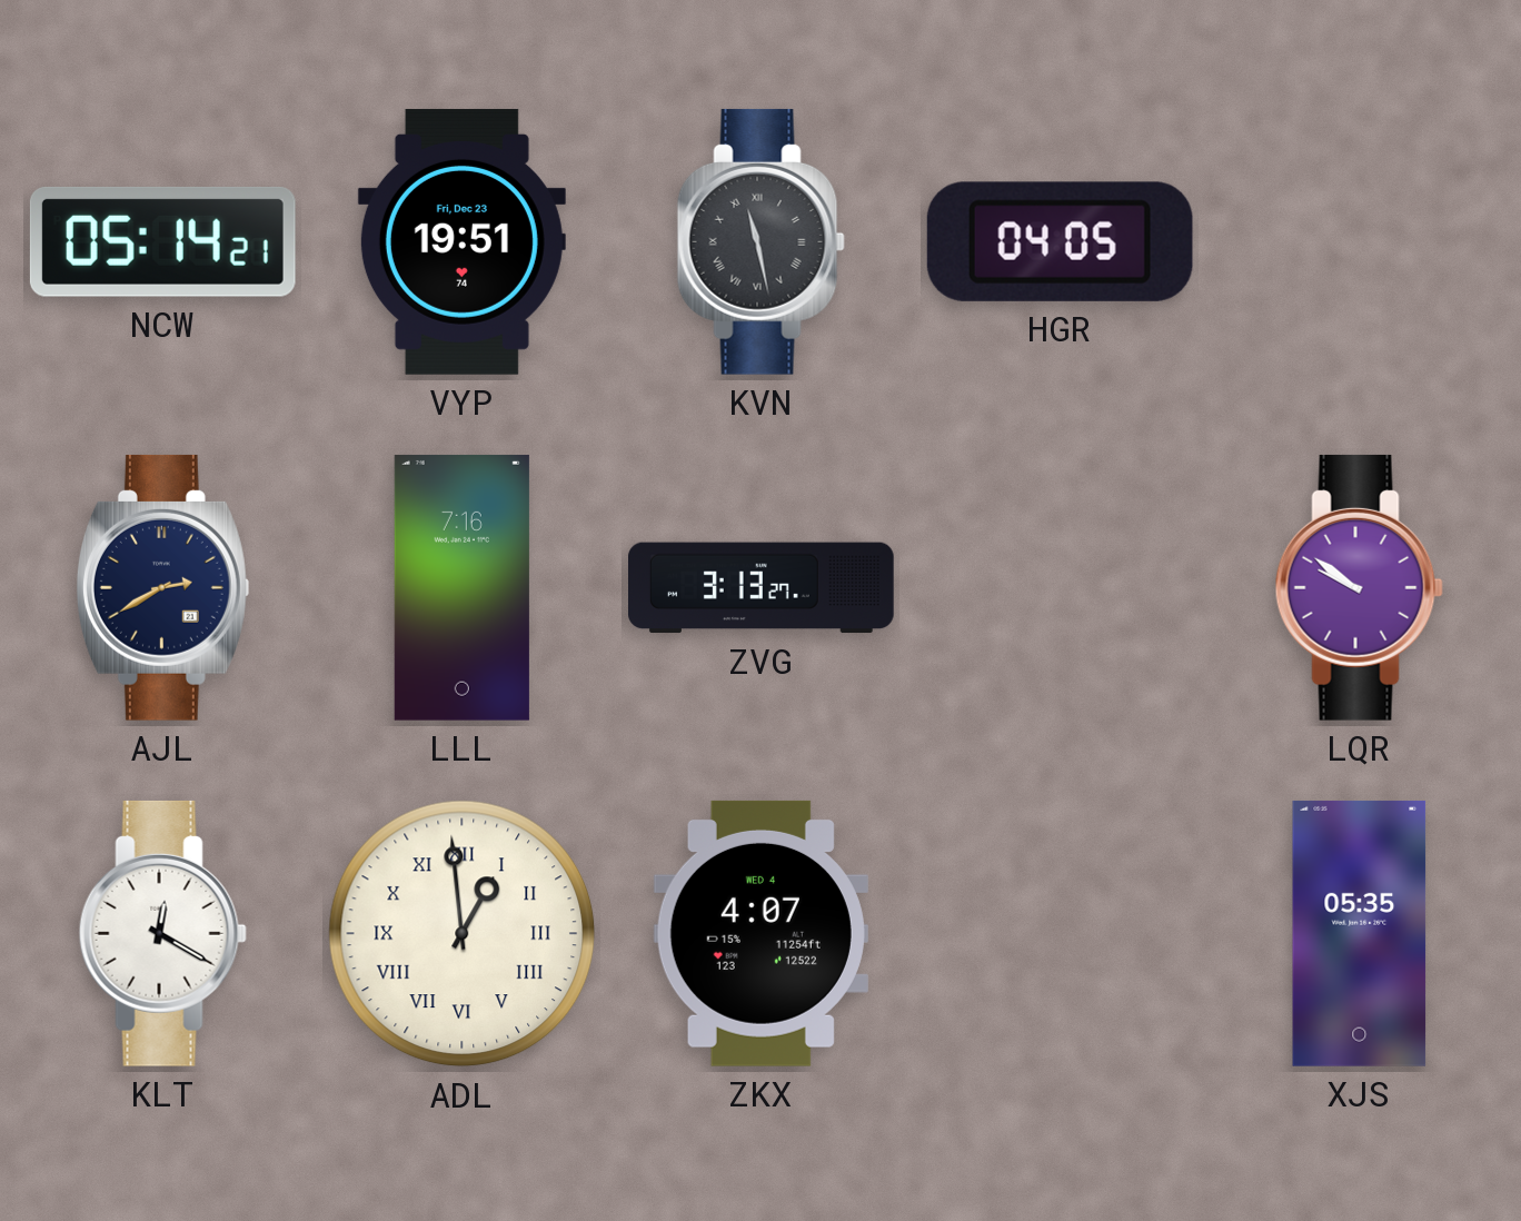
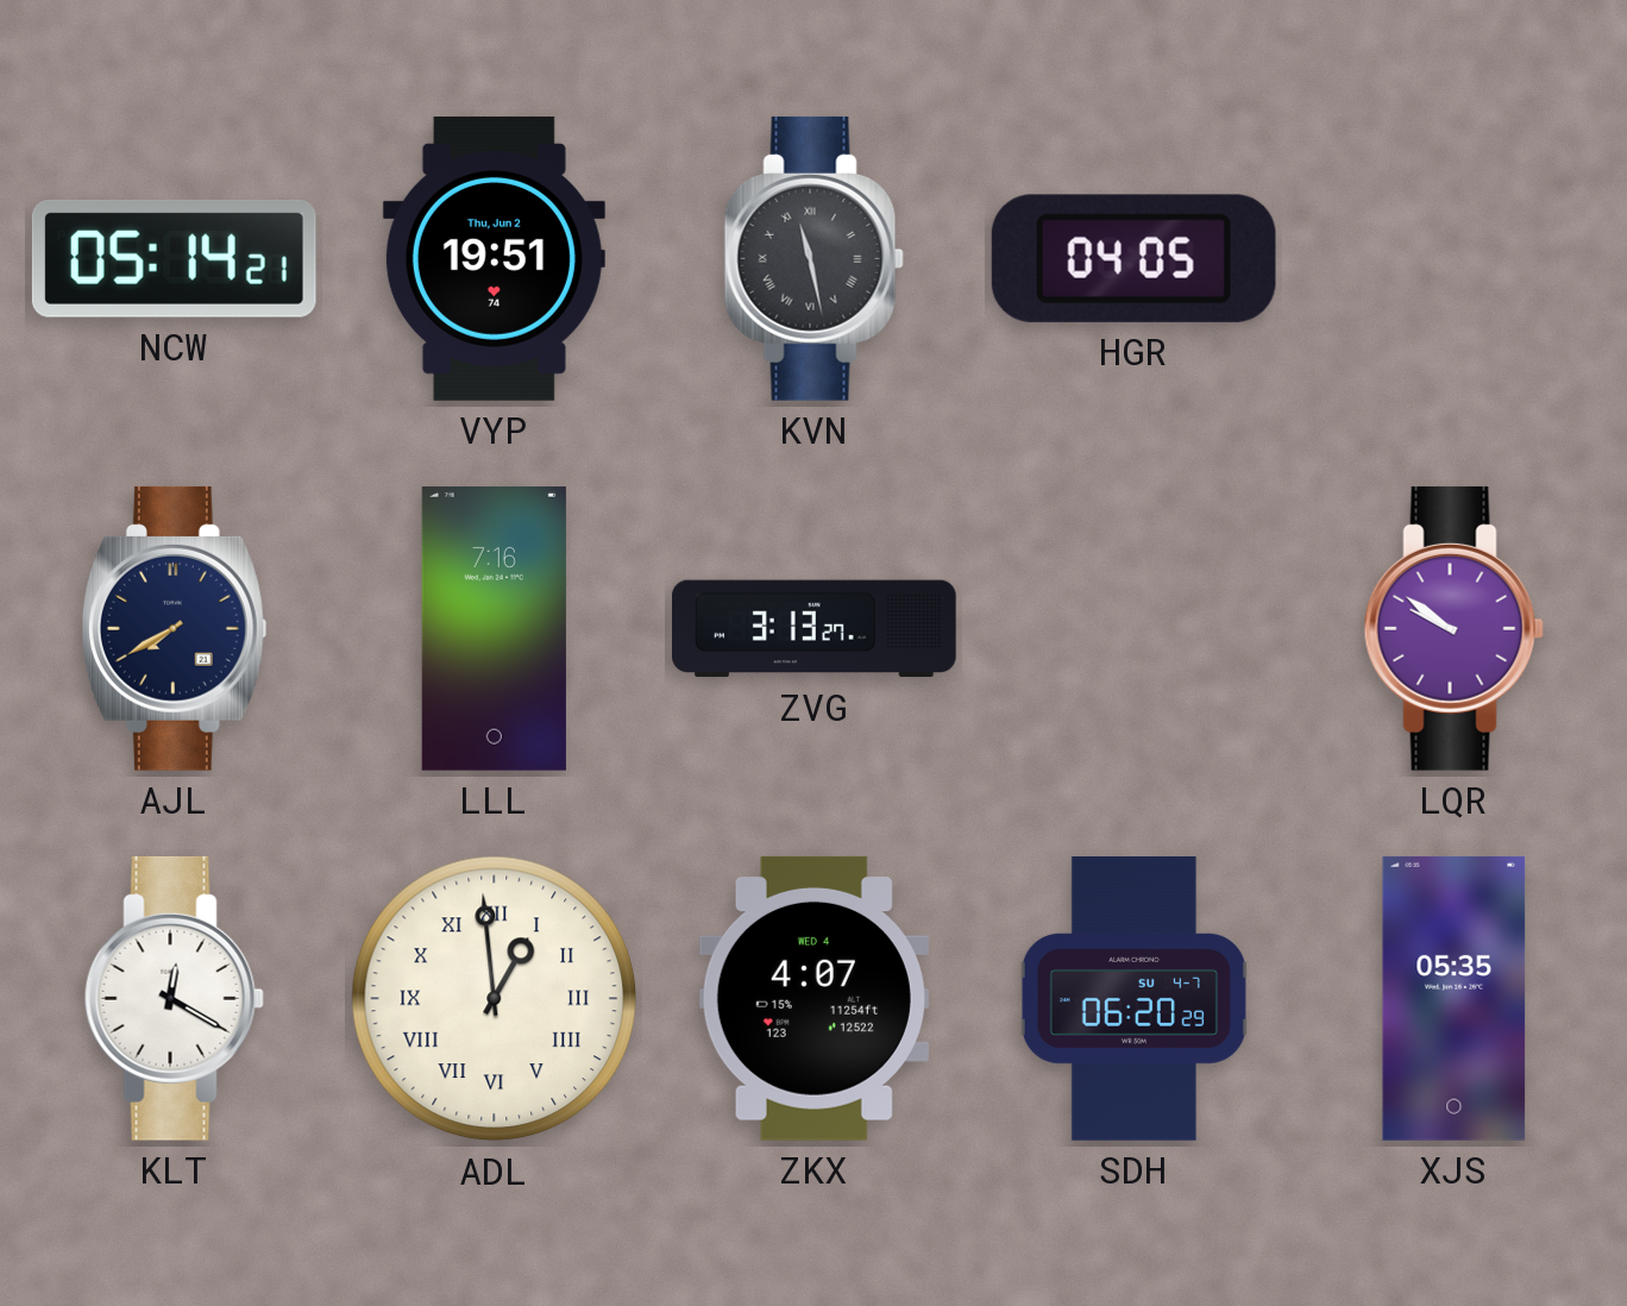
VYP date: Fri, Dec 23 -> Thu, Jun 2
AJL: 2:40 -> 7:40
SDH: none -> 06:20
